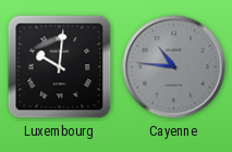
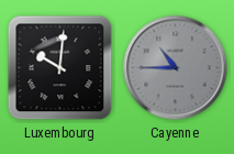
Cayenne: 10:46 -> 10:45
